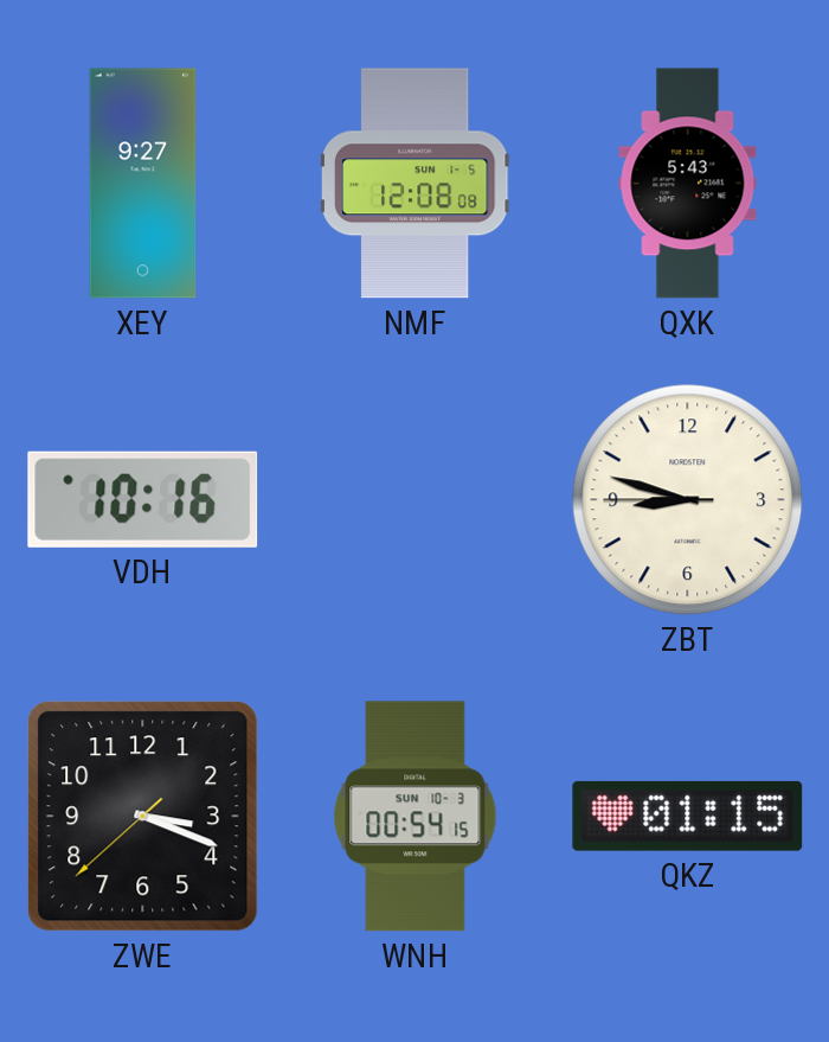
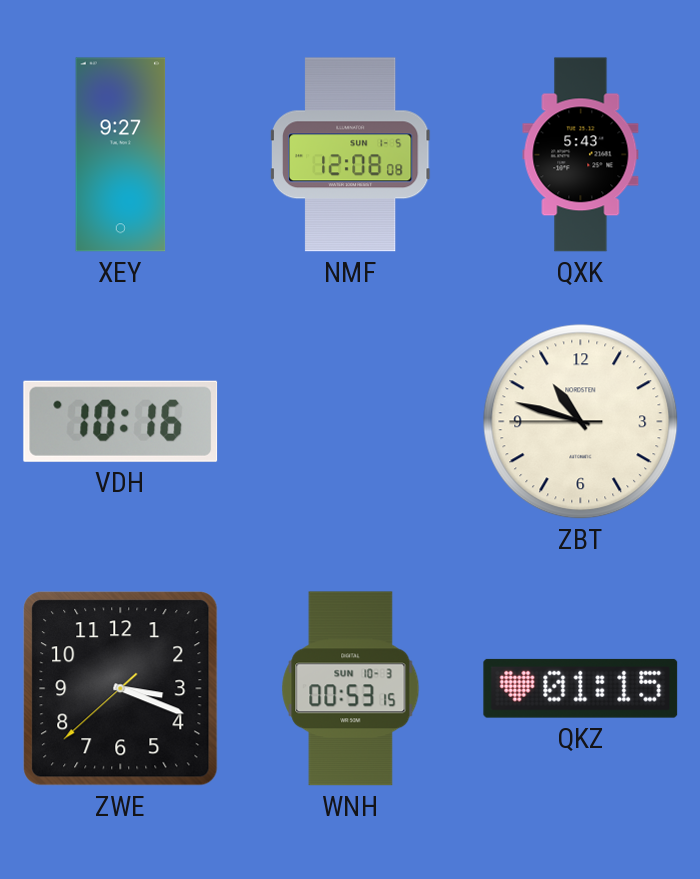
ZBT: 8:47 -> 10:47
WNH: 00:54 -> 00:53
